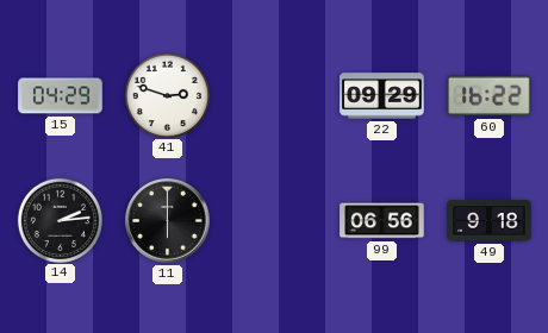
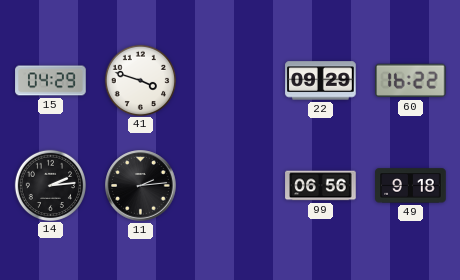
41: 2:48 -> 3:48
11: 6:00 -> 2:14
